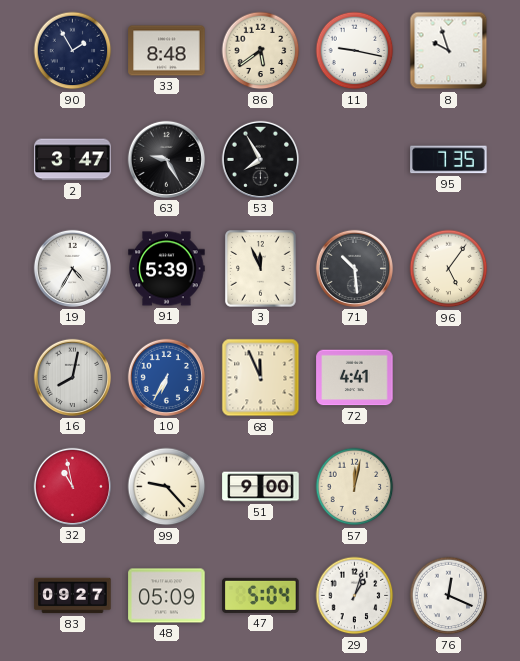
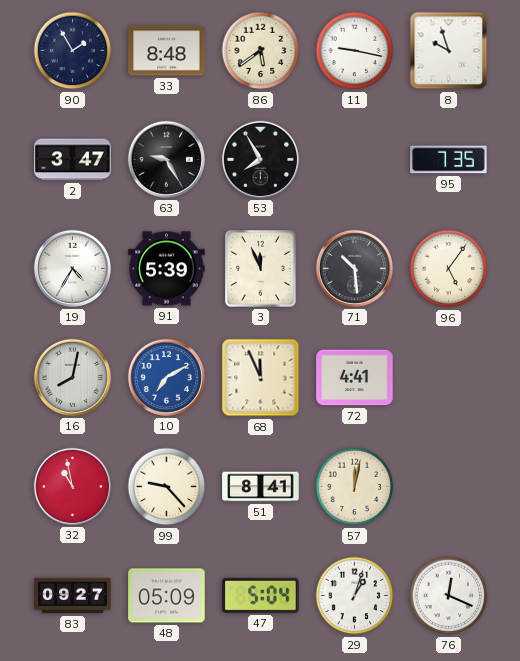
10: 6:35 -> 7:10
51: 9:00 -> 8:41
